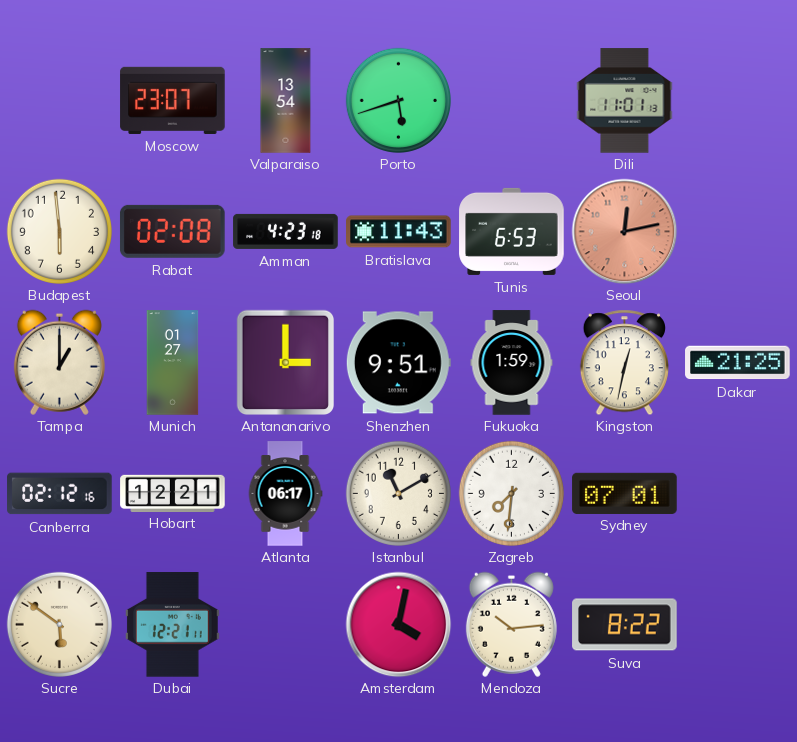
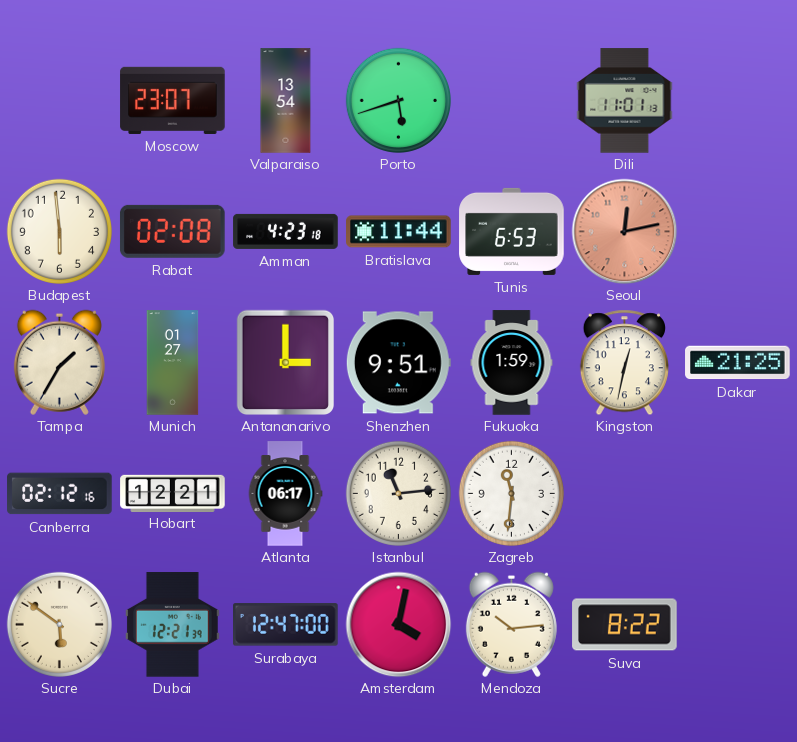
Bratislava: 11:43 -> 11:44
Tampa: 1:00 -> 1:35
Istanbul: 11:10 -> 11:14
Zagreb: 7:31 -> 11:31
Sydney: 07:01 -> none
Dubai: 12:21:11 -> 12:21:39
Surabaya: none -> 12:47
